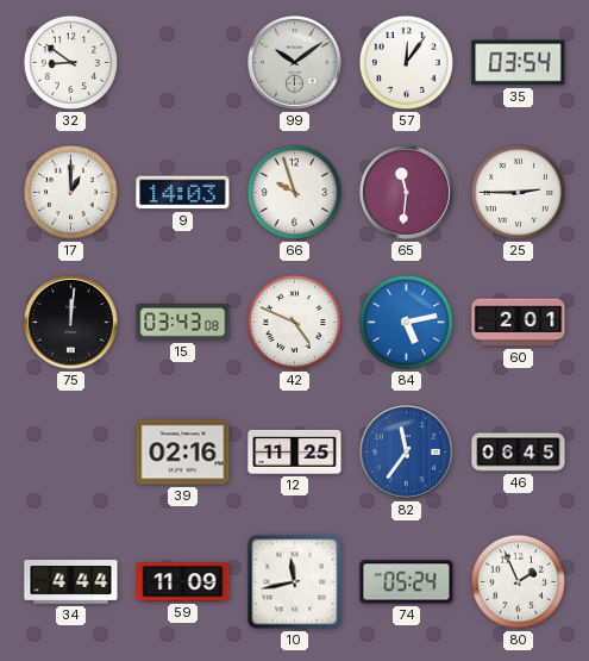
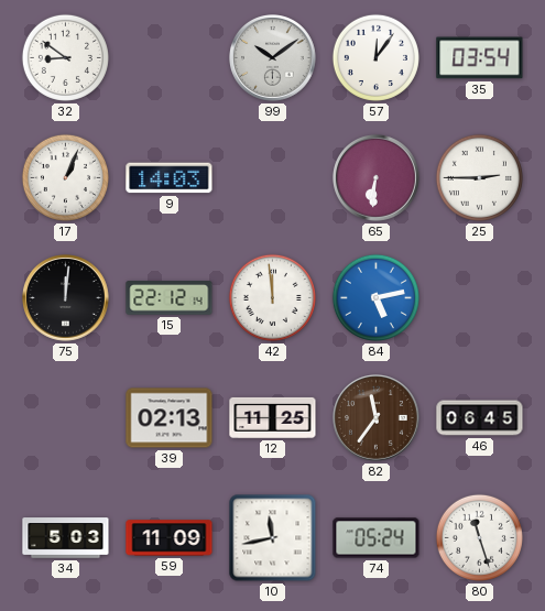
17: 1:00 -> 1:04
66: 9:57 -> none
65: 11:31 -> 6:31
15: 03:43 -> 22:12
42: 4:49 -> 11:59
60: 2:01 -> none
39: 02:16 -> 02:13
82 dial: blue -> brown
34: 4:44 -> 5:03
80: 1:56 -> 11:27
